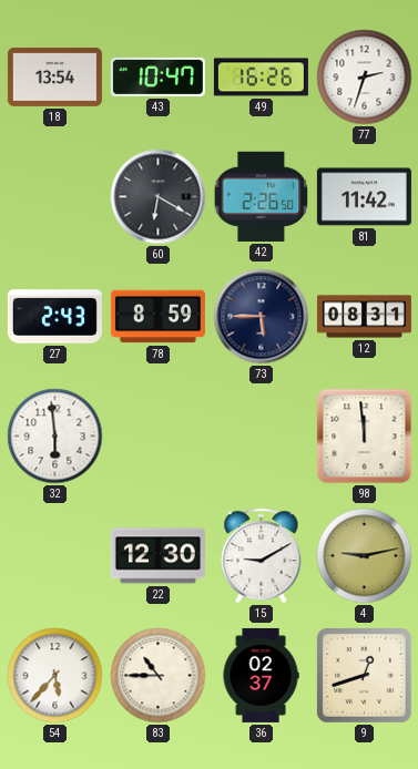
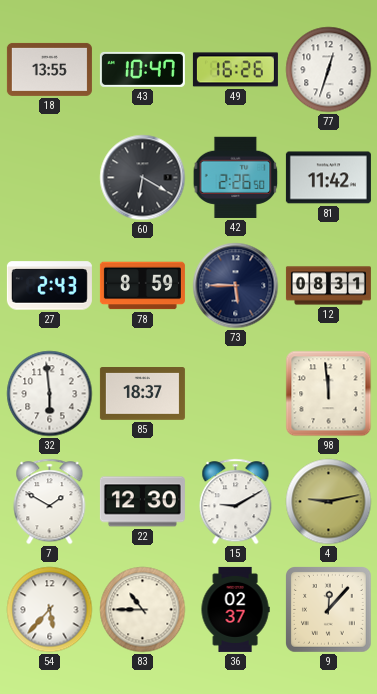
18: 13:54 -> 13:55
77: 2:33 -> 12:33
85: none -> 18:37
7: none -> 1:50
9: 12:42 -> 12:07
